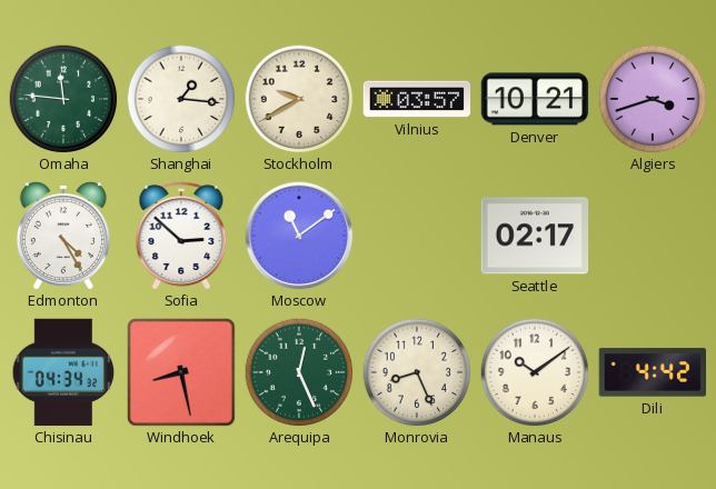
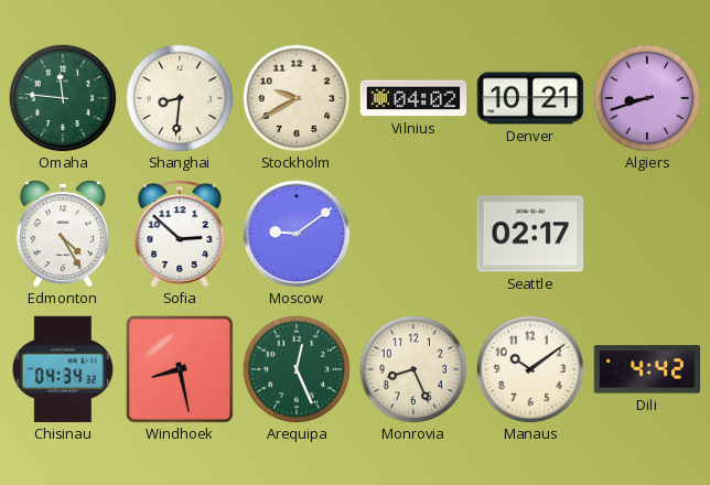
Shanghai: 1:16 -> 8:31
Vilnius: 03:57 -> 04:02
Algiers: 3:42 -> 8:42
Moscow: 11:09 -> 9:09
